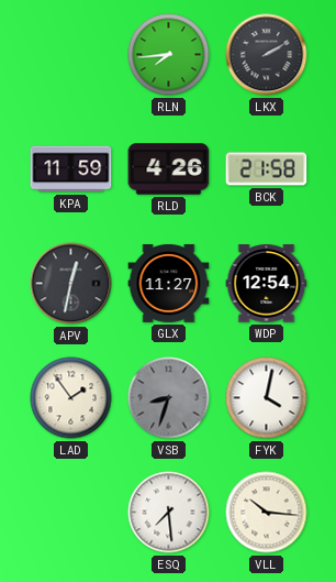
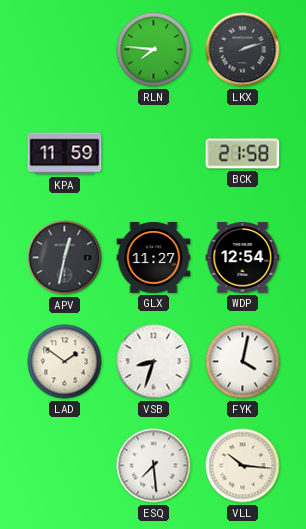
RLN: 7:44 -> 7:46
LKX: 2:10 -> 2:12
RLD: 4:26 -> none
LAD: 1:54 -> 1:51
VSB dial: grey -> white
